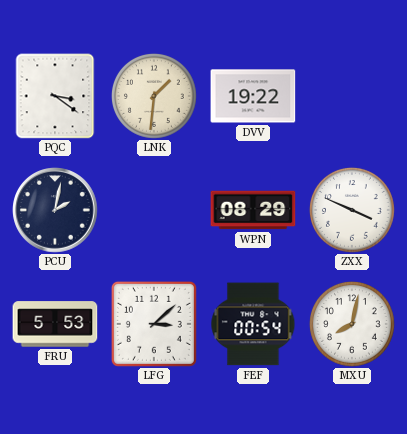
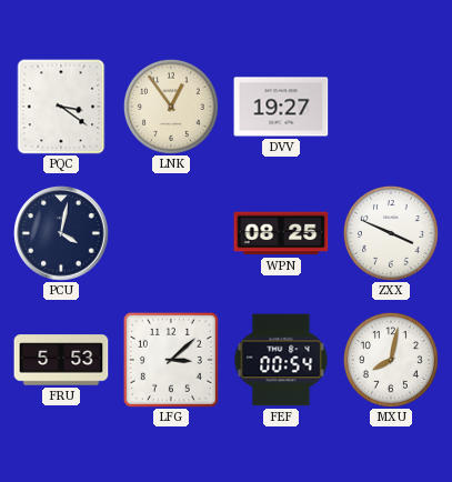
LNK: 1:31 -> 12:54
DVV: 19:22 -> 19:27
PCU: 2:02 -> 4:02
WPN: 08:29 -> 08:25
